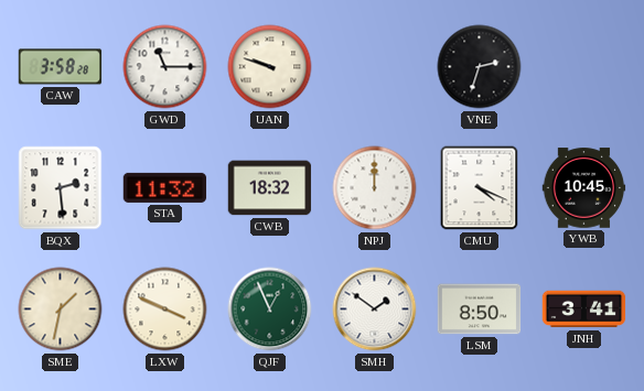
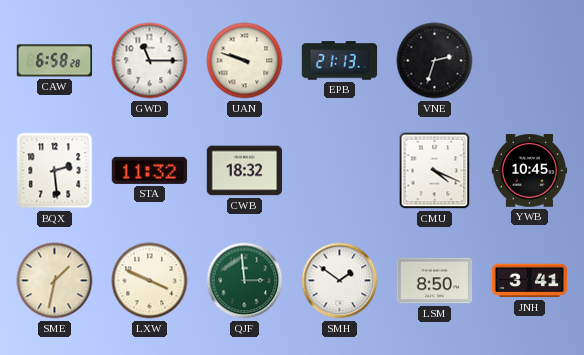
CAW: 3:58 -> 6:58
EPB: none -> 21:13
NPJ: 12:00 -> none
QJF: 12:56 -> 2:59
